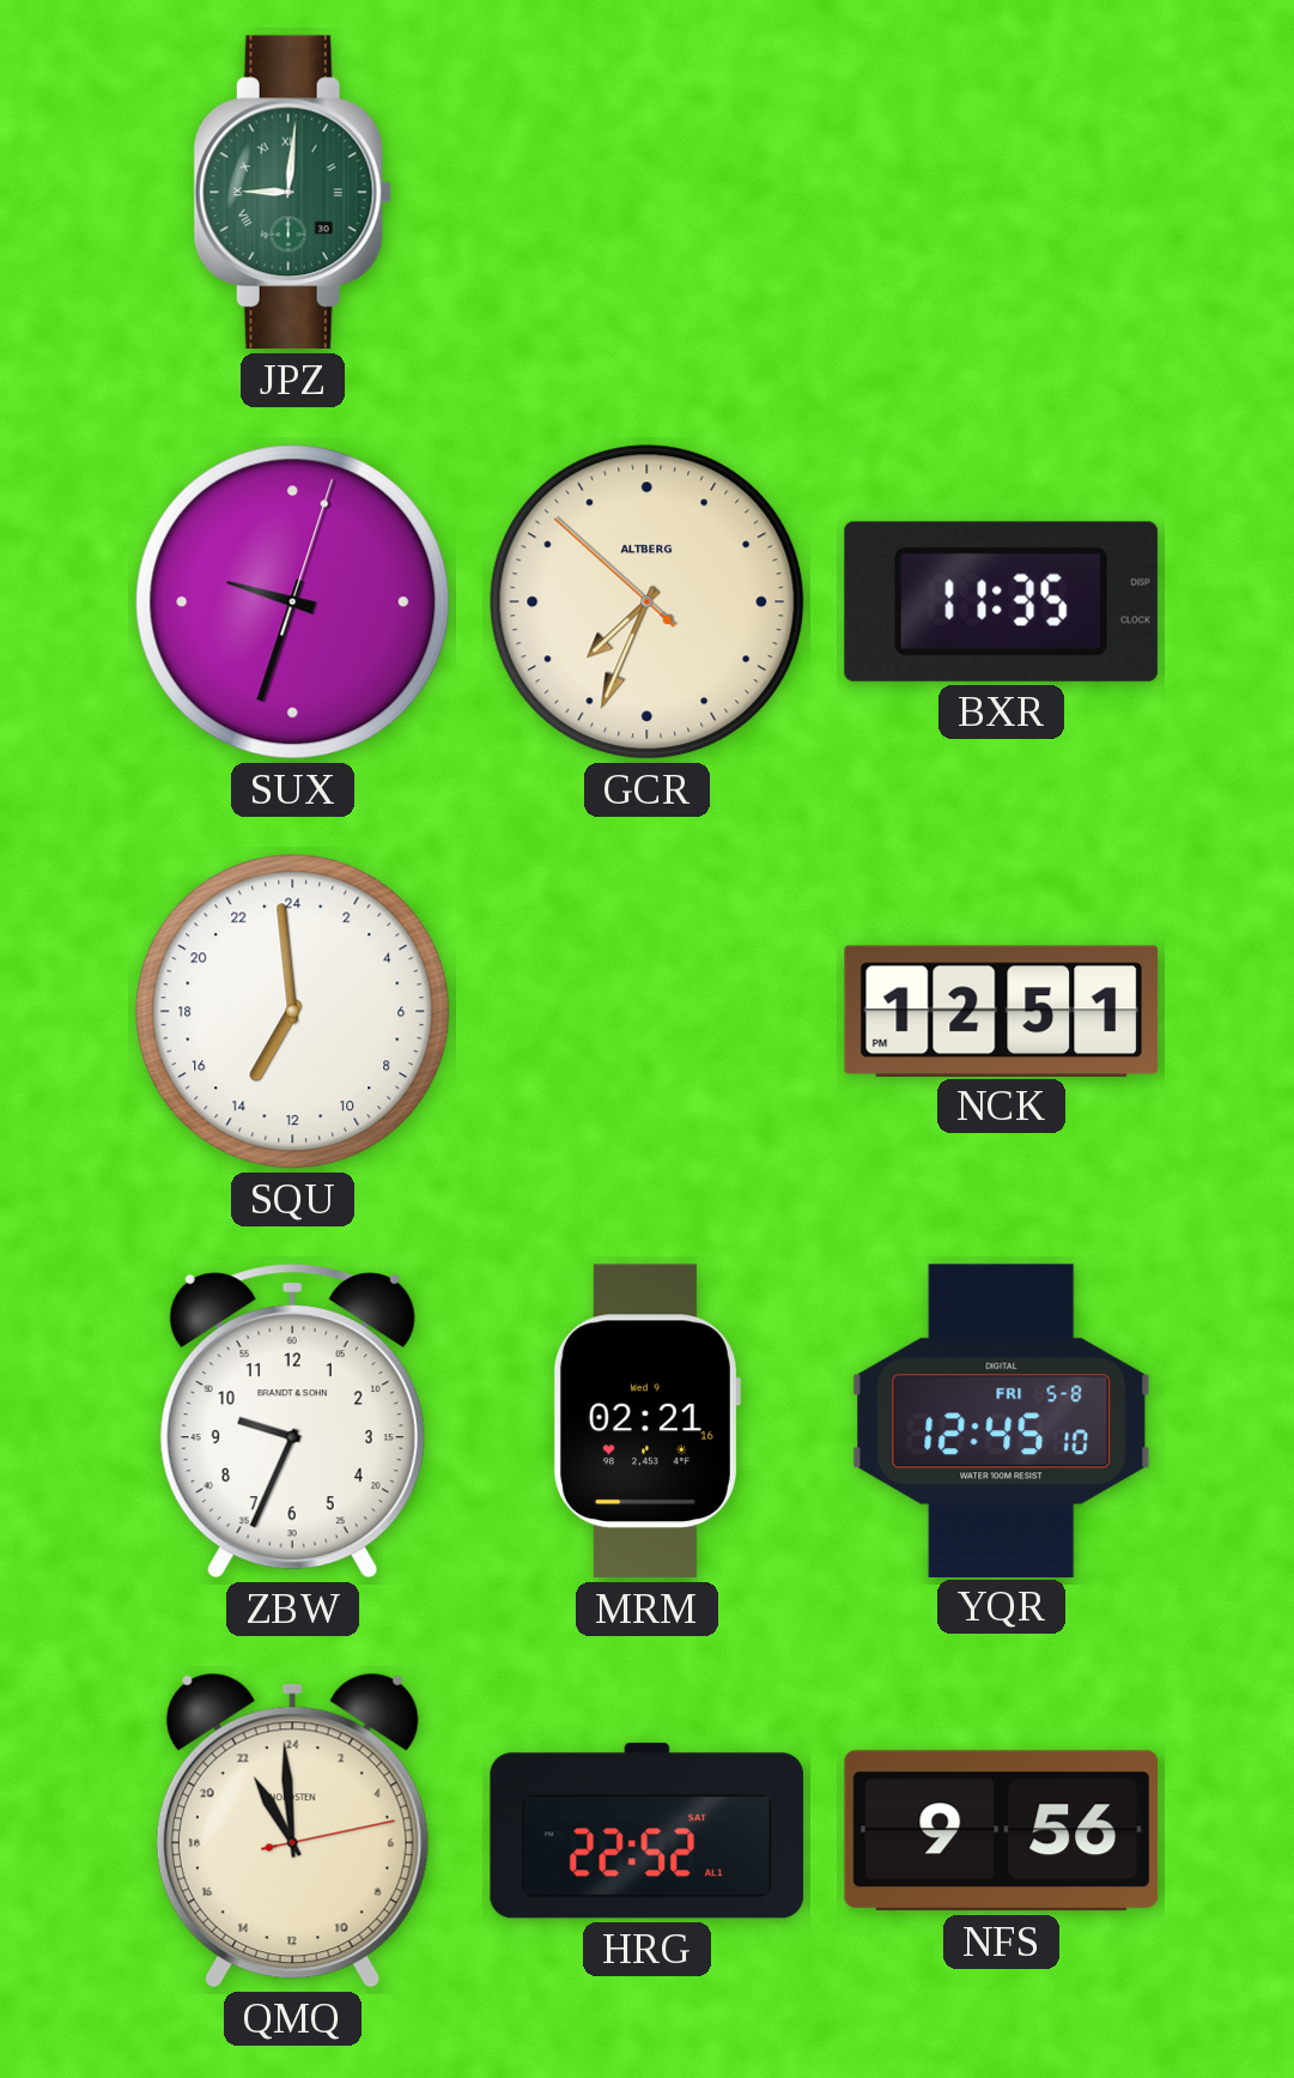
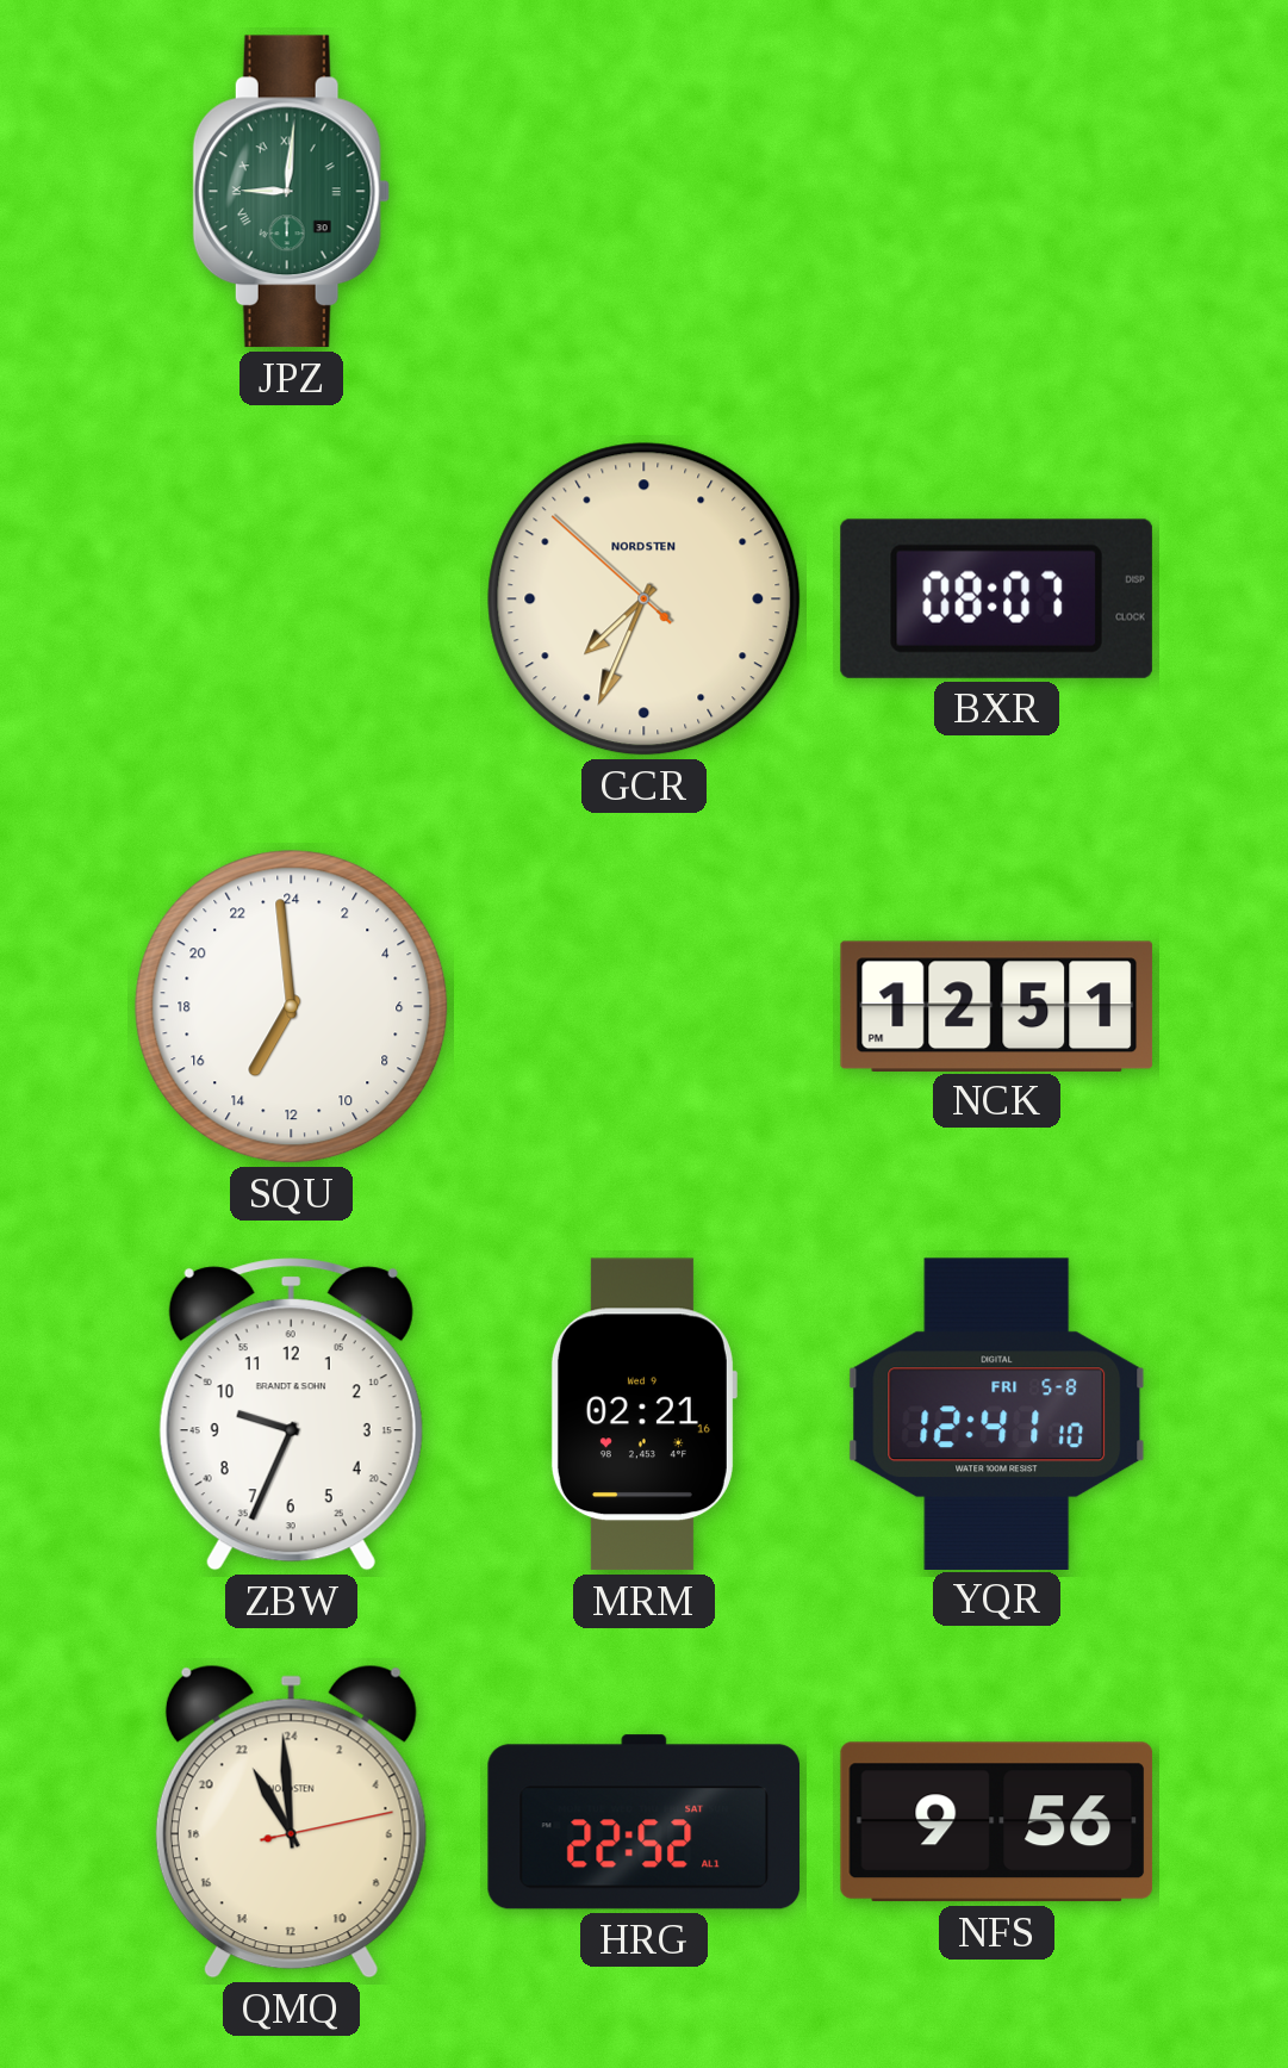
SUX: 9:33 -> none
GCR brand: ALTBERG -> NORDSTEN
BXR: 11:35 -> 08:07
YQR: 12:45 -> 12:41
